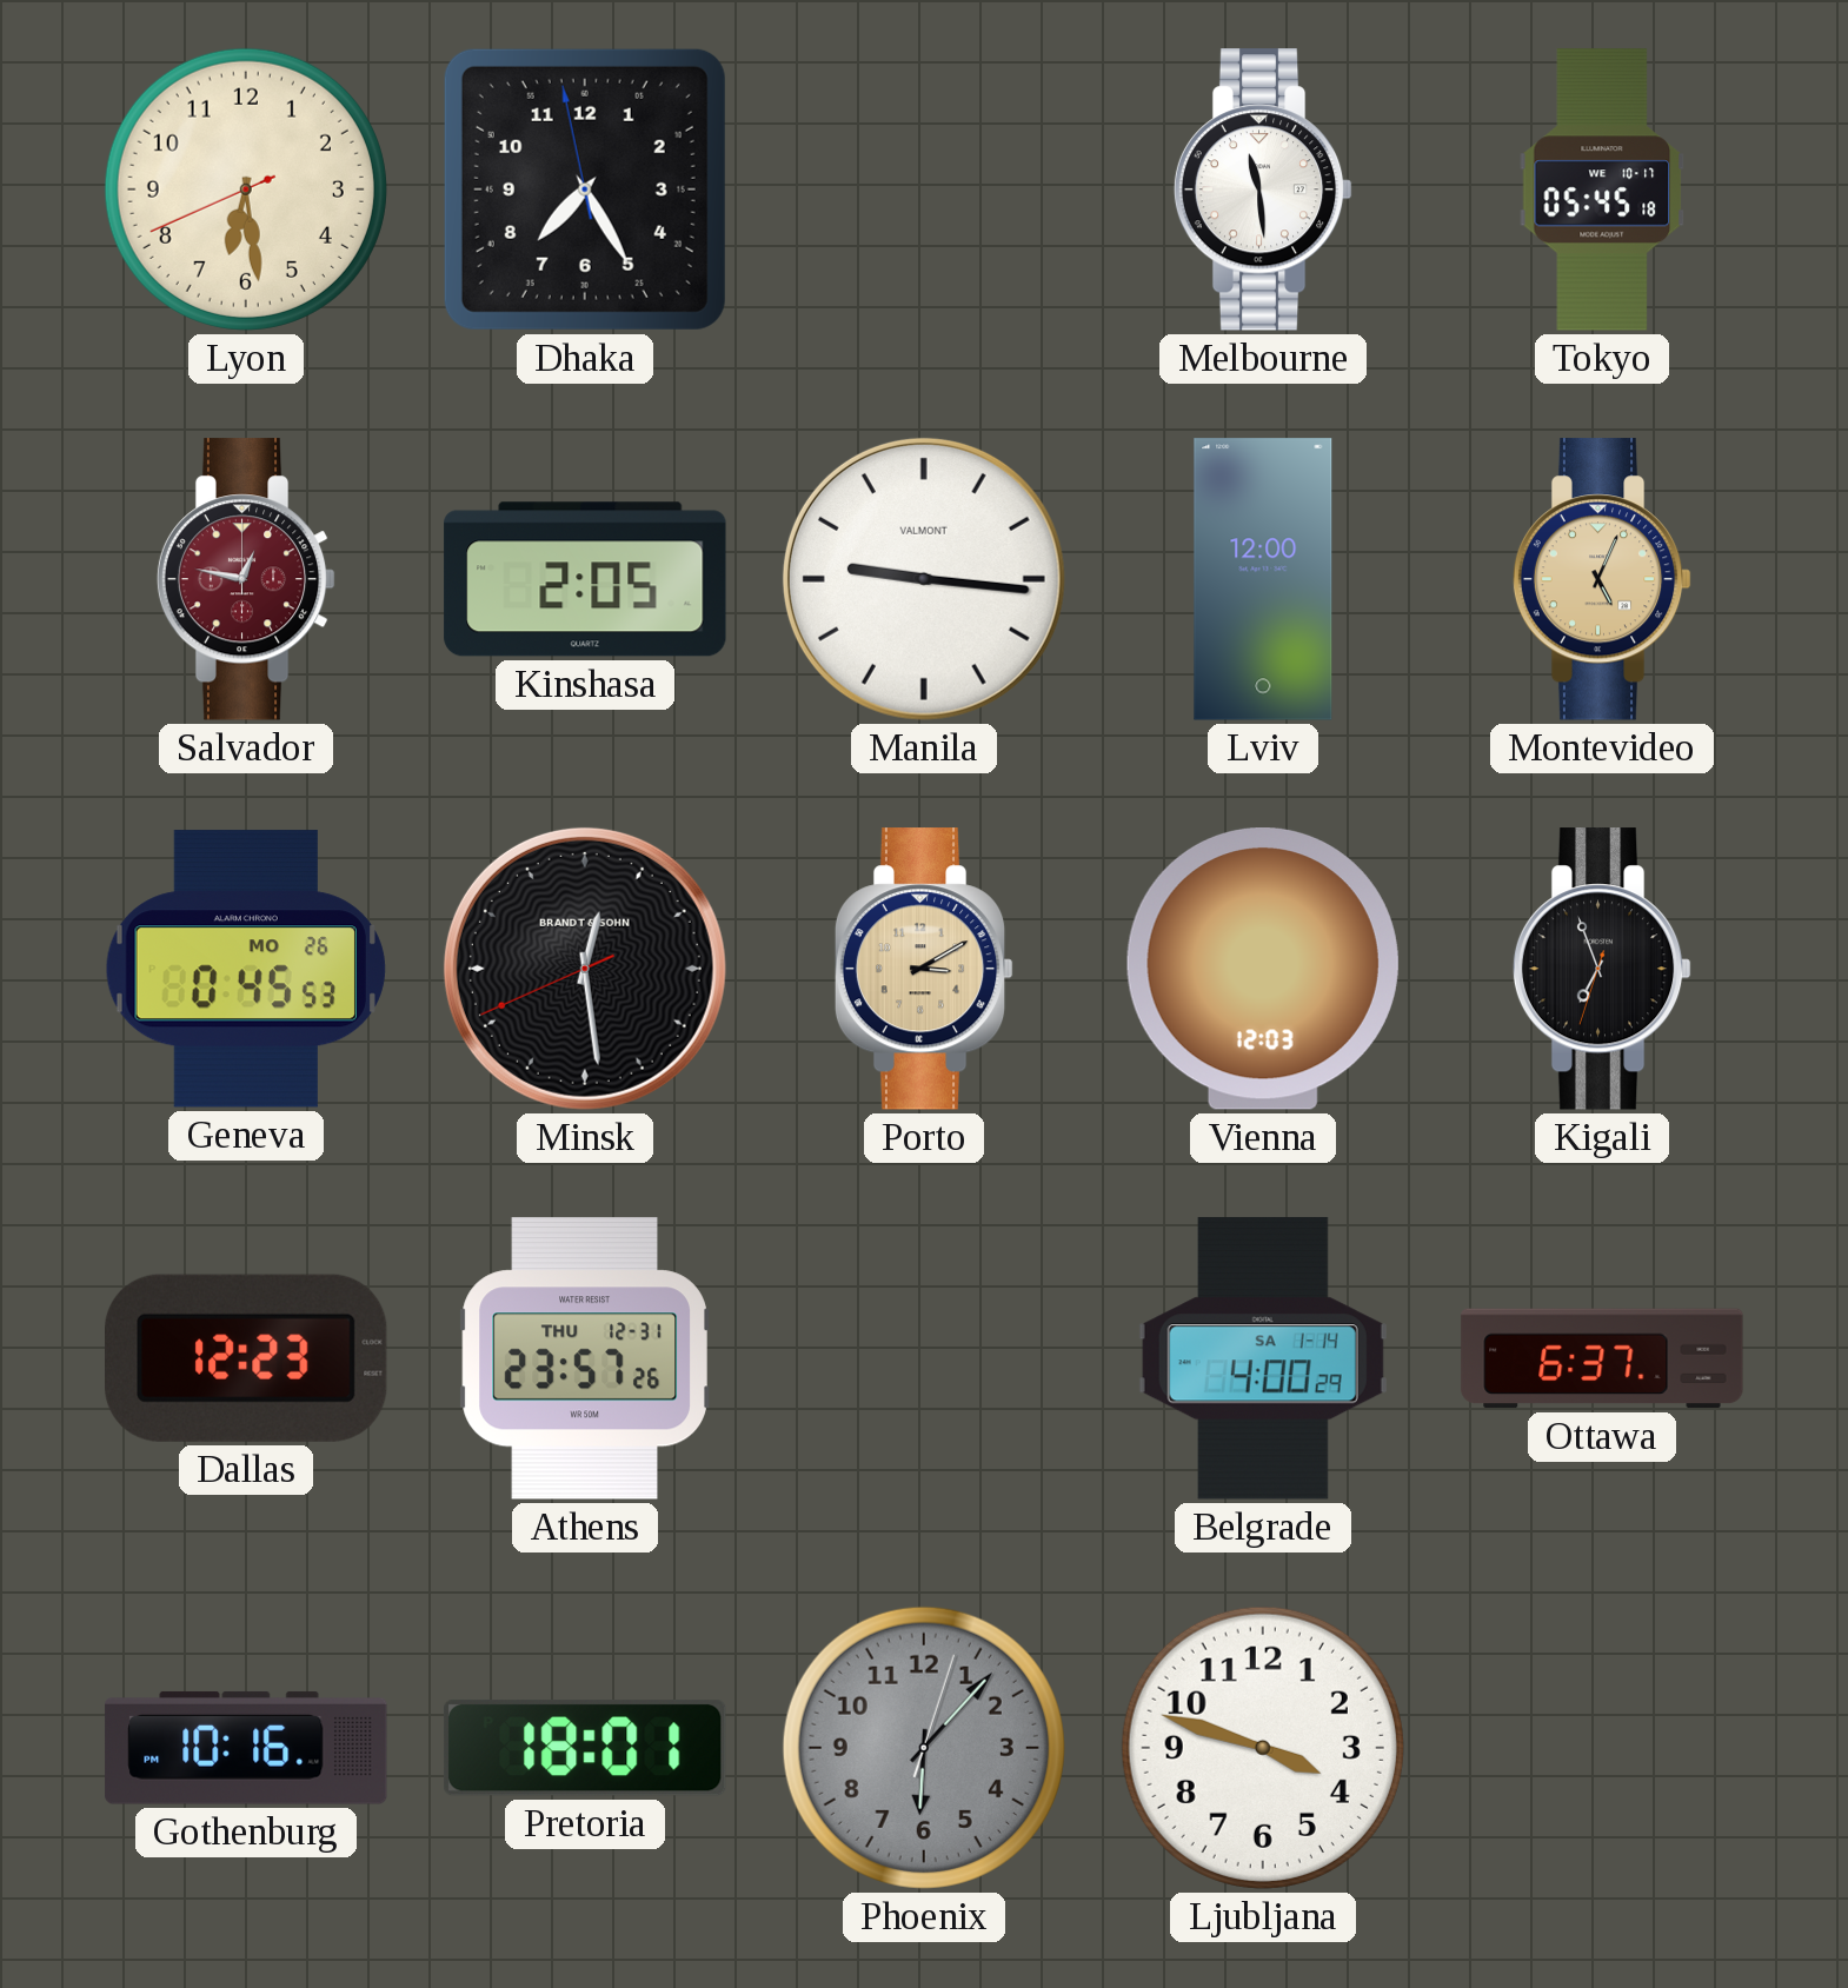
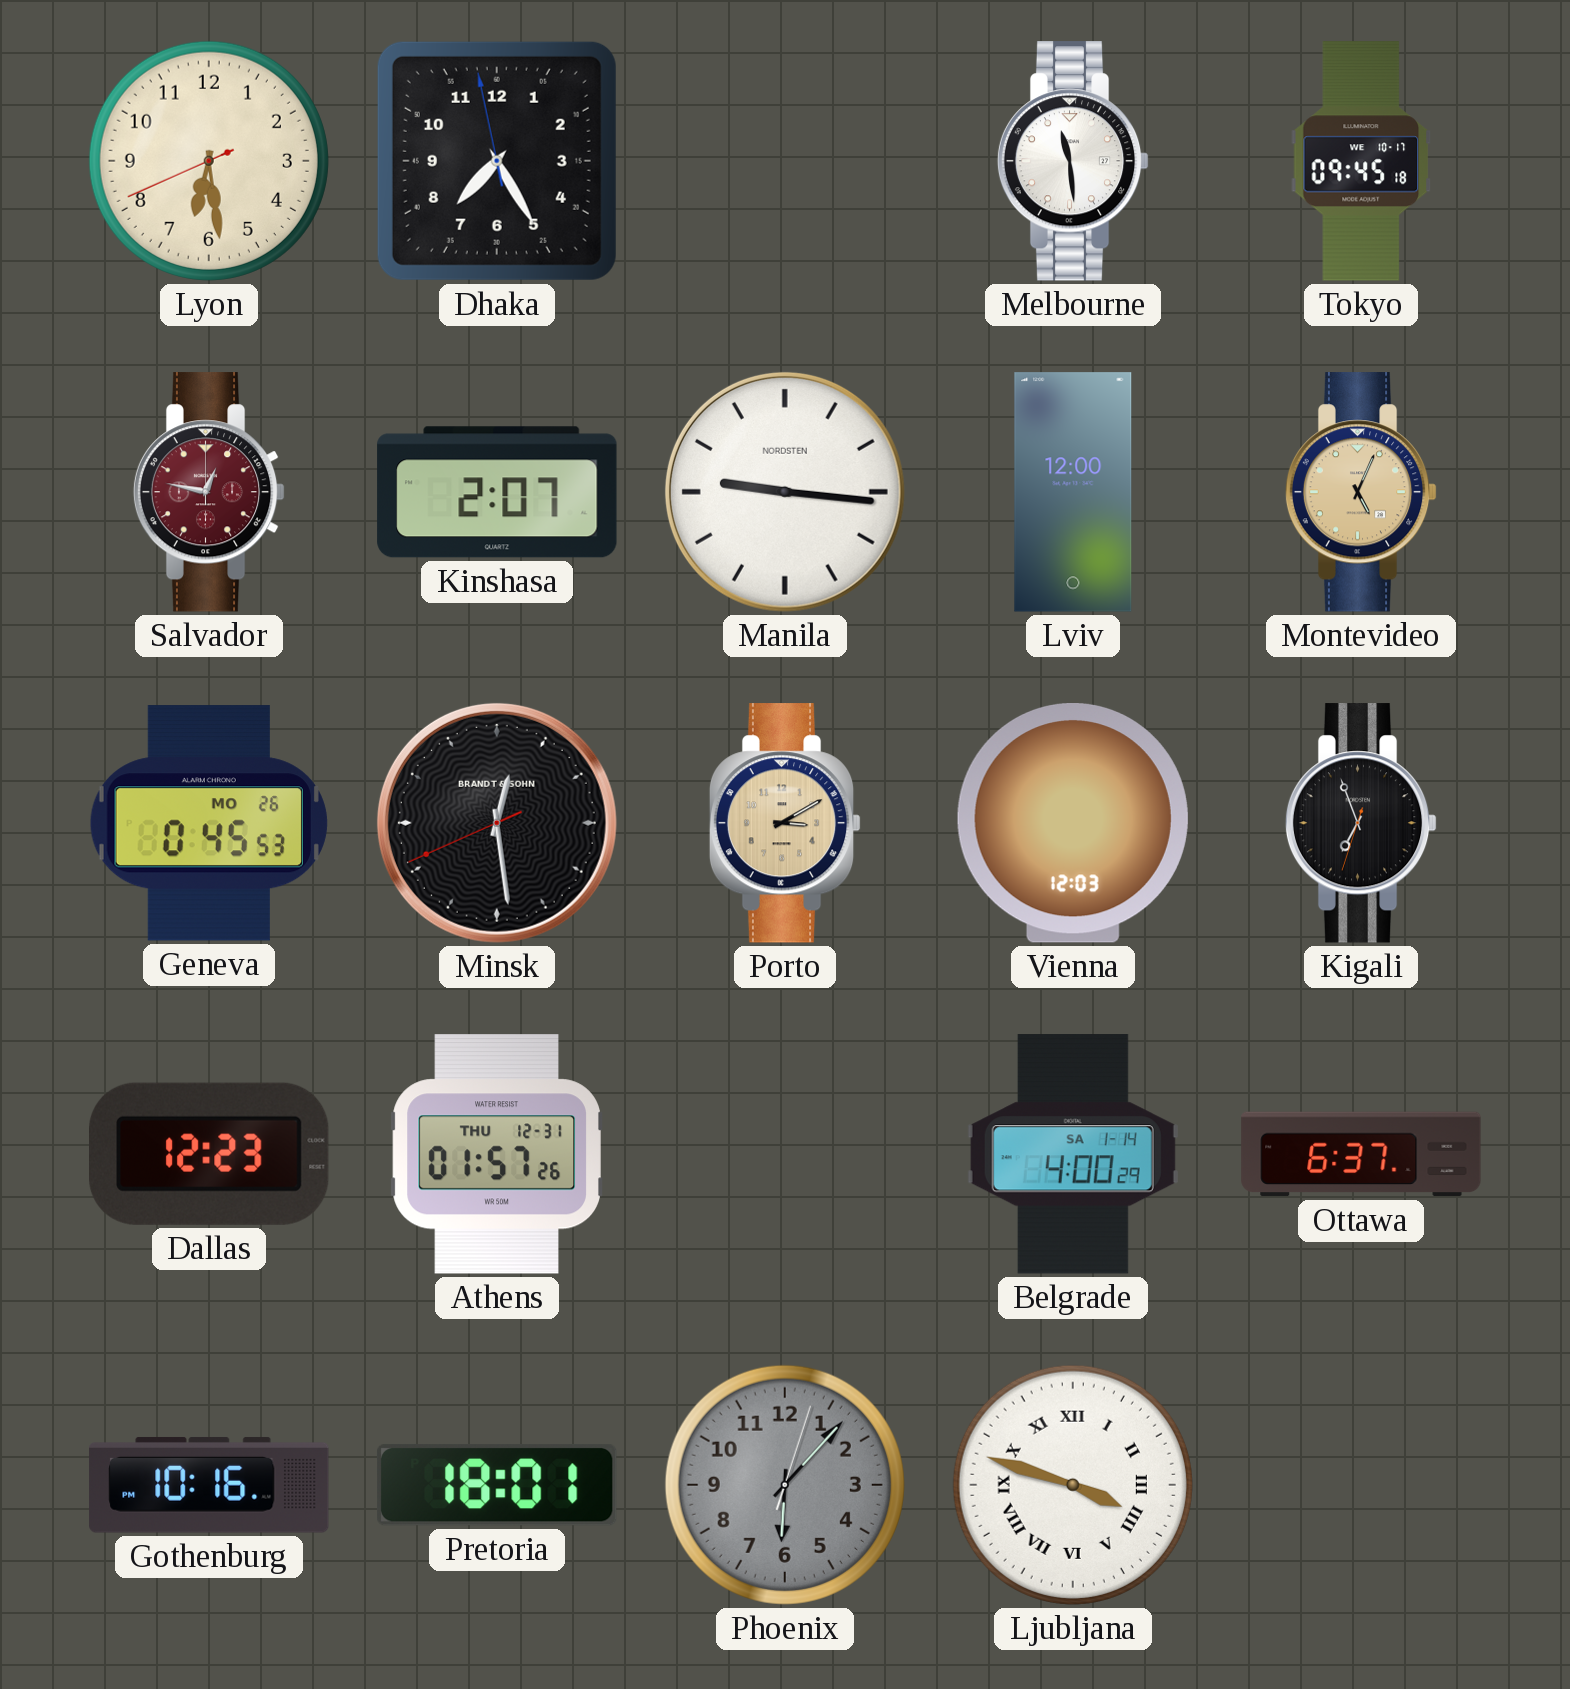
Tokyo: 05:45 -> 09:45
Kinshasa: 2:05 -> 2:07
Manila brand: VALMONT -> NORDSTEN
Athens: 23:57 -> 01:57
Ljubljana numerals: Arabic -> Roman
